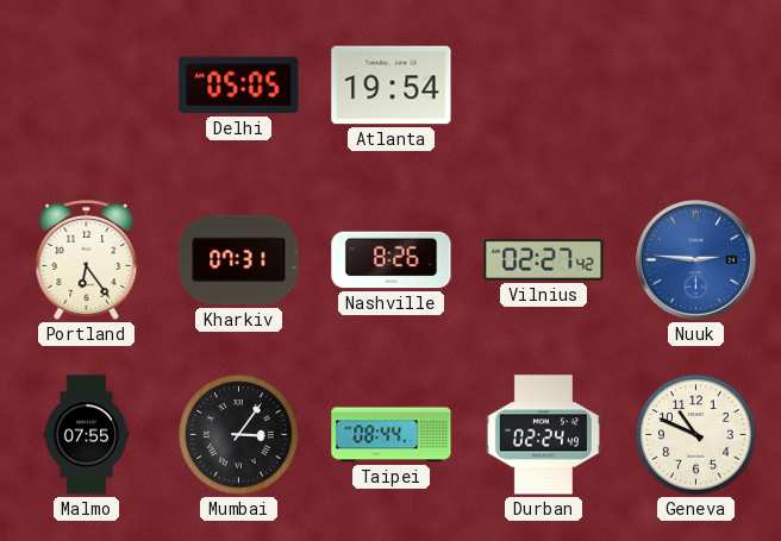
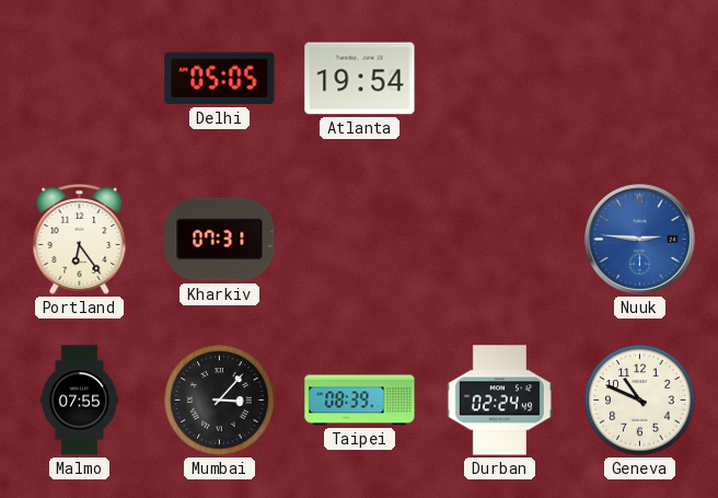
Nashville: 8:26 -> none
Vilnius: 02:27 -> none
Mumbai: 3:06 -> 3:07
Taipei: 08:44 -> 08:39
